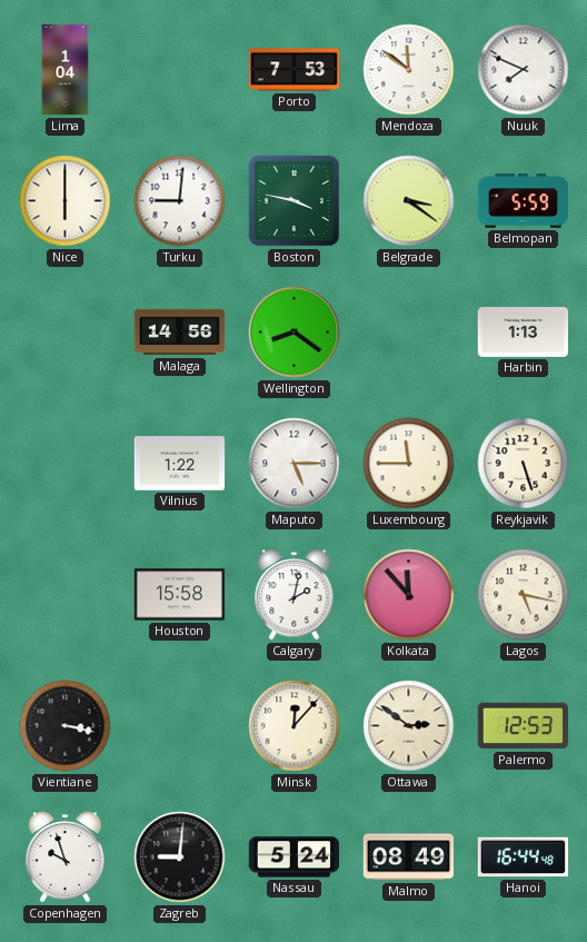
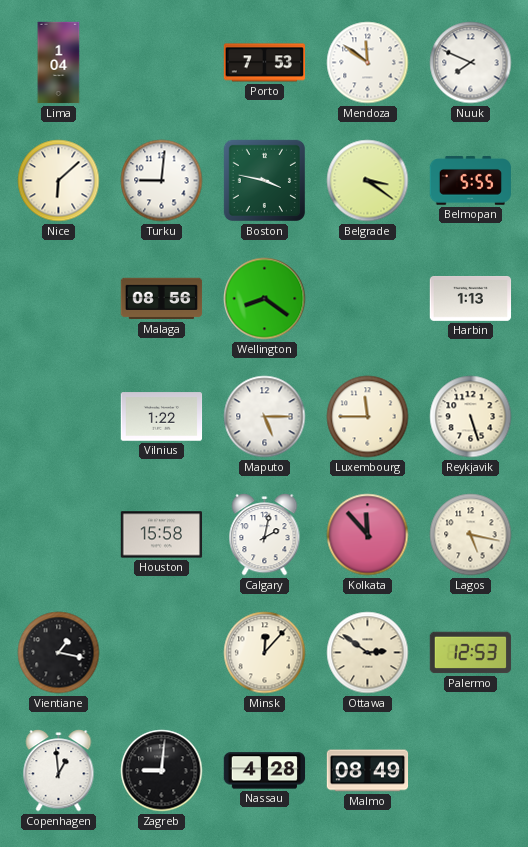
Nice: 6:00 -> 6:08
Belmopan: 5:59 -> 5:55
Malaga: 14:56 -> 08:56
Vientiane: 3:17 -> 1:17
Copenhagen: 9:57 -> 12:59
Nassau: 5:24 -> 4:28
Hanoi: 16:44 -> none
